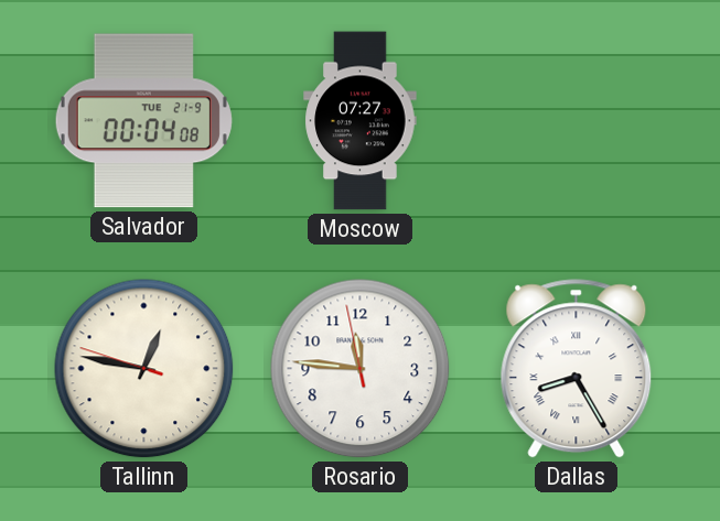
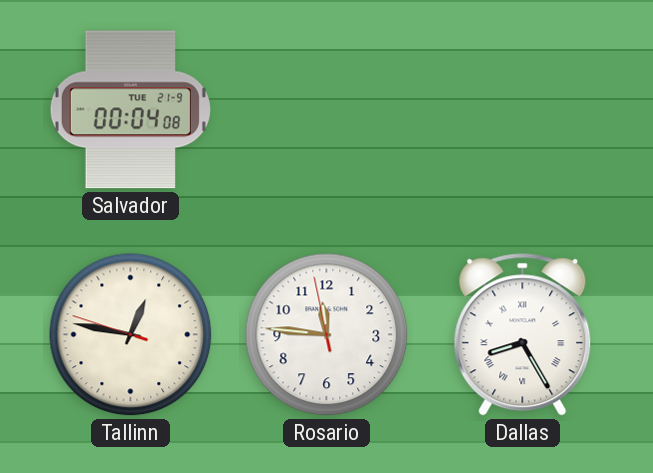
Moscow: 07:27 -> none
